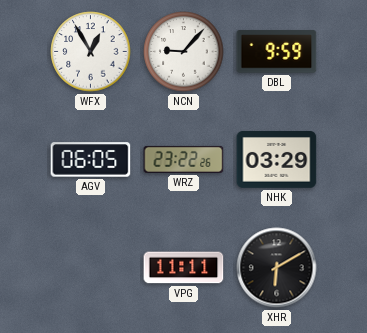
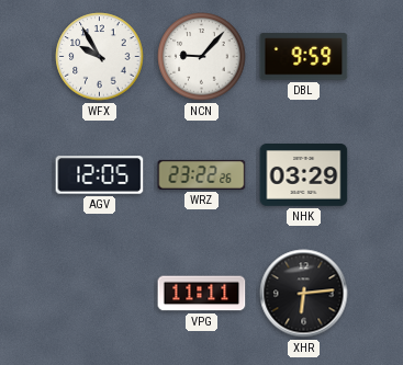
WFX: 12:55 -> 9:55
AGV: 06:05 -> 12:05
XHR: 6:10 -> 6:14
